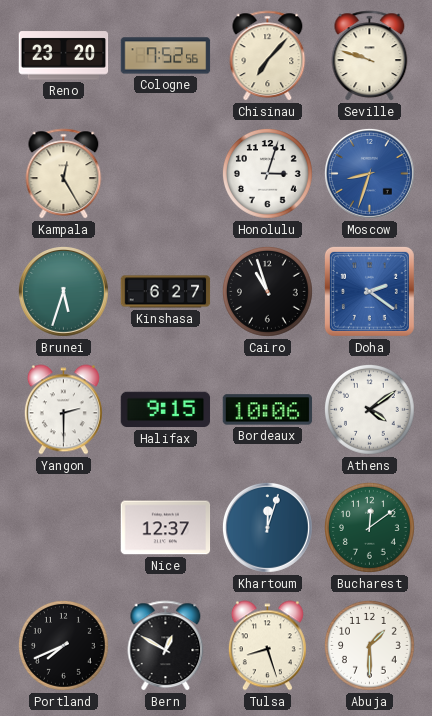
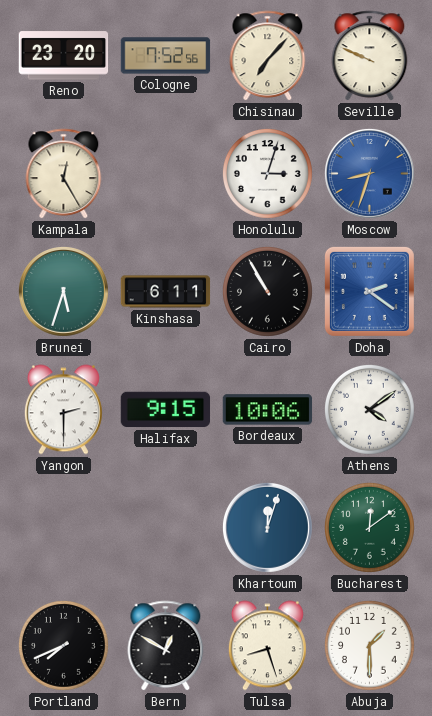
Seville: 9:48 -> 9:49
Kinshasa: 6:27 -> 6:11
Cairo: 10:57 -> 10:55
Nice: 12:37 -> none
